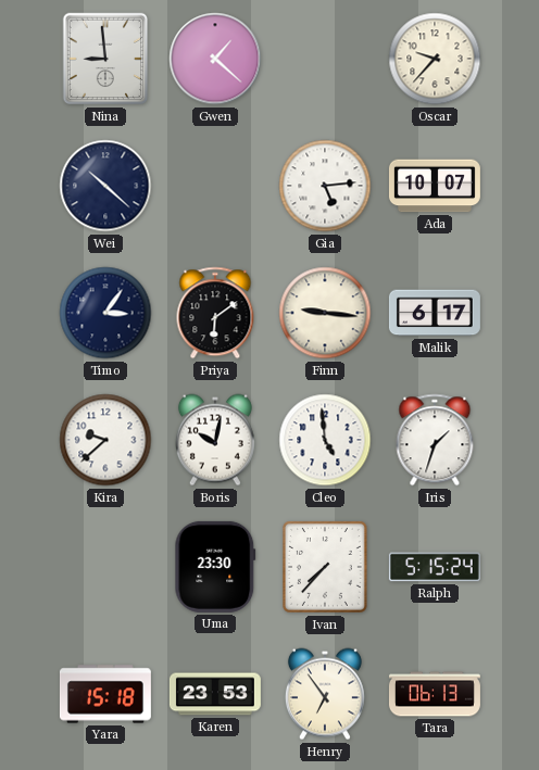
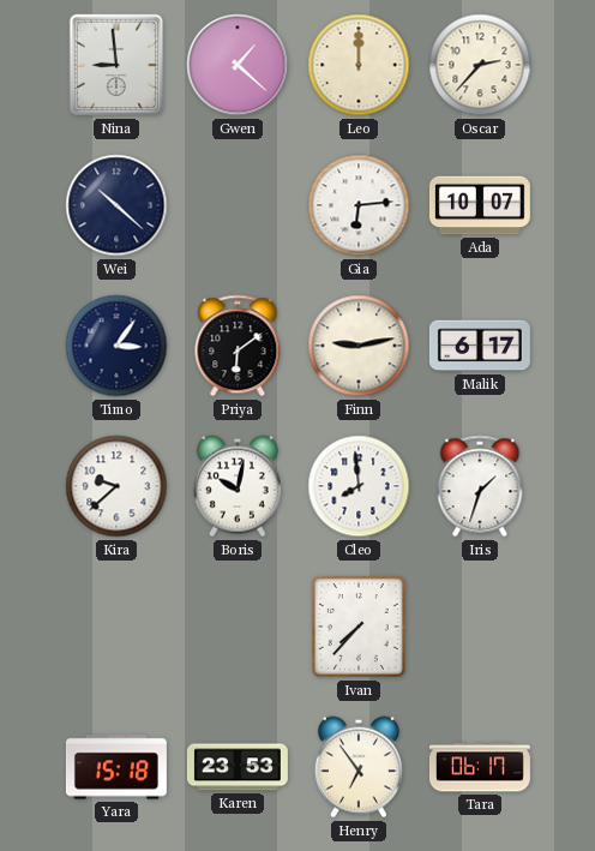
Leo: none -> 12:00
Oscar: 9:37 -> 2:37
Gia: 5:14 -> 6:14
Finn: 9:16 -> 9:13
Cleo: 4:59 -> 7:59
Uma: 23:30 -> none
Ralph: 5:15 -> none
Tara: 06:13 -> 06:17
